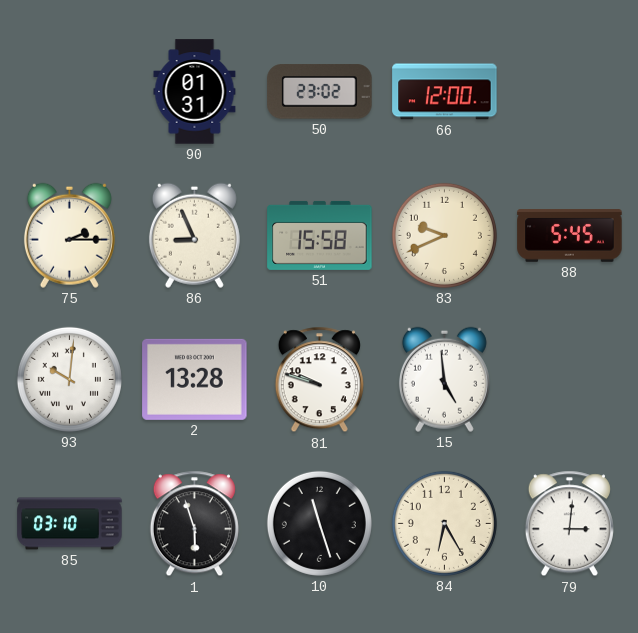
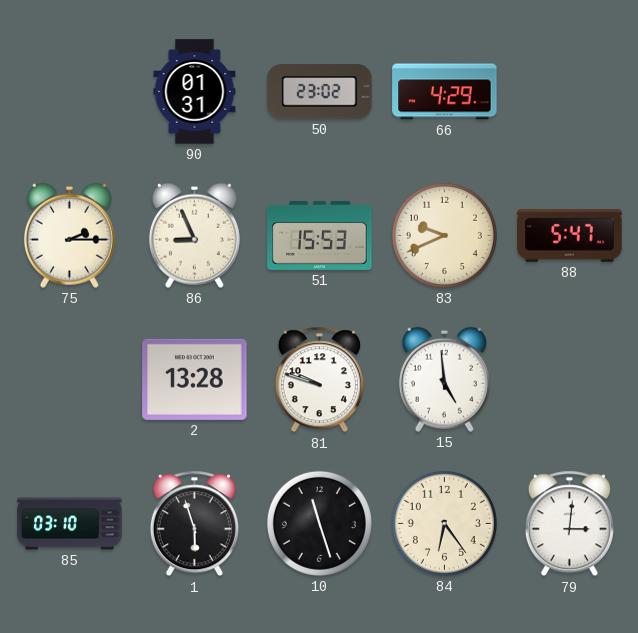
66: 12:00 -> 4:29
51: 15:58 -> 15:53
88: 5:45 -> 5:47
93: 10:01 -> none
84: 6:25 -> 6:24
